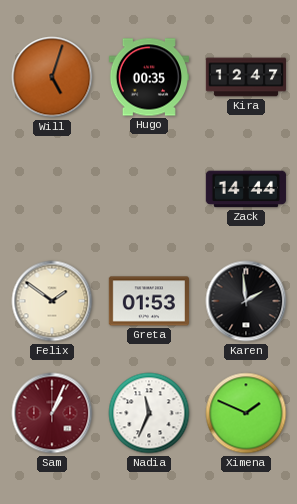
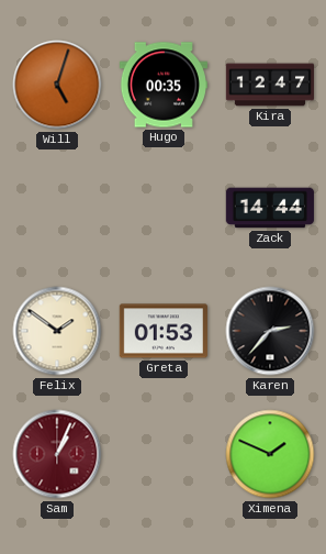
Karen: 1:59 -> 2:37
Nadia: 11:34 -> none
